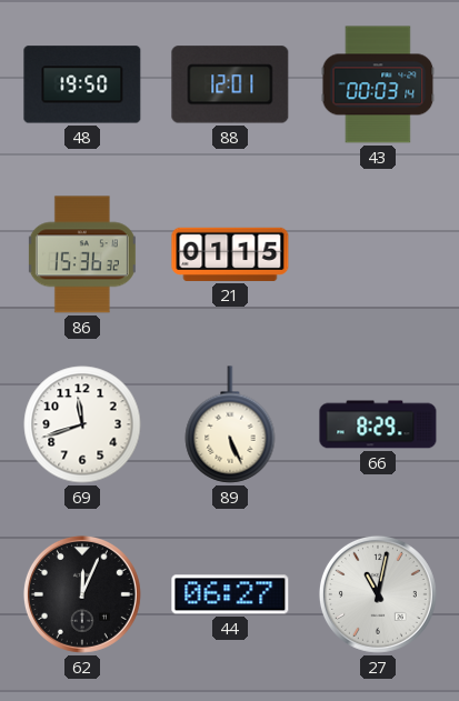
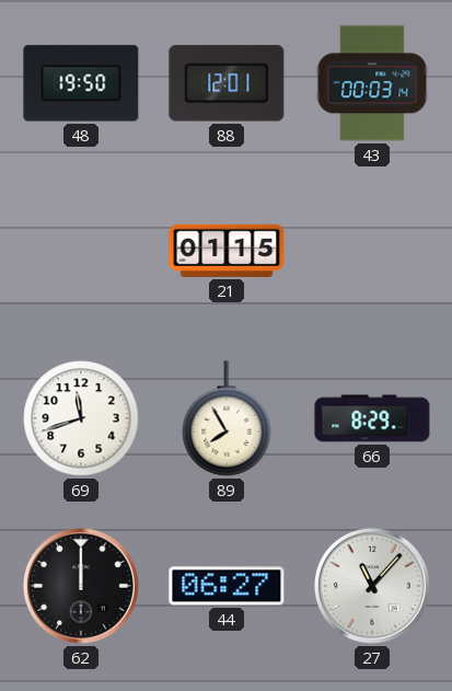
86: 15:36 -> none
89: 5:26 -> 7:55
62: 12:04 -> 12:00
27: 11:02 -> 11:07
